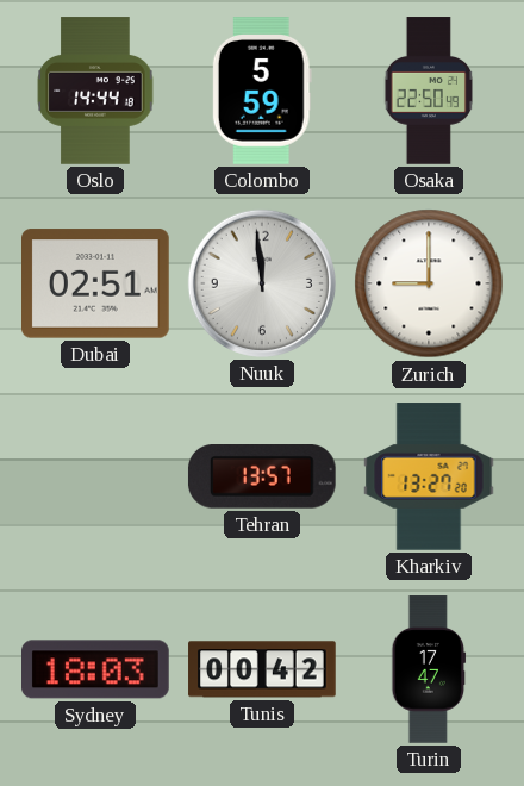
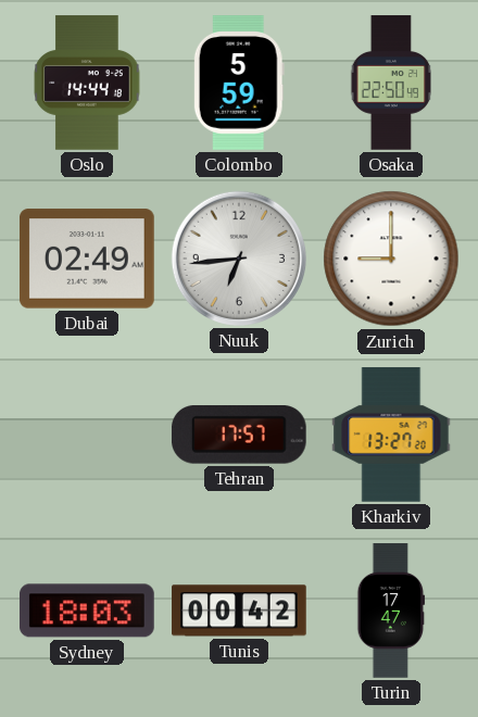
Dubai: 02:51 -> 02:49
Nuuk: 11:59 -> 6:44
Tehran: 13:57 -> 17:57
